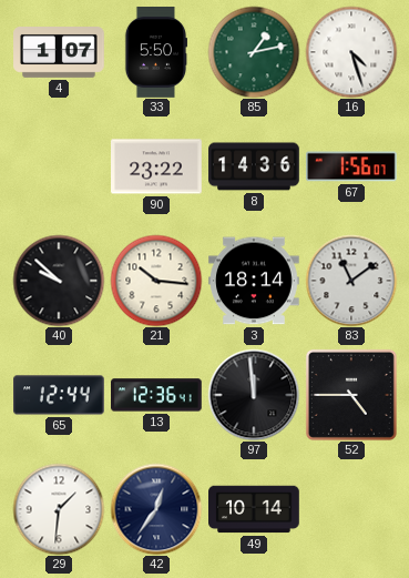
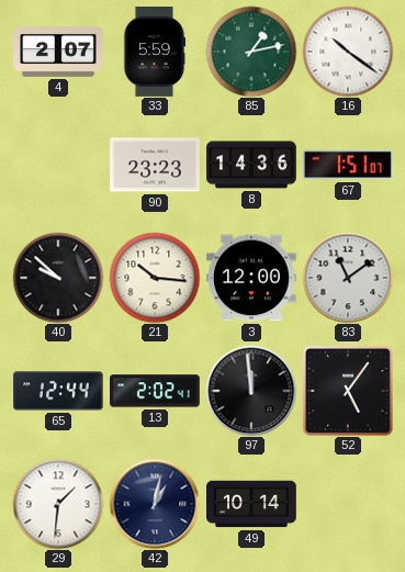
4: 1:07 -> 2:07
33: 5:50 -> 5:59
16: 4:27 -> 10:21
90: 23:22 -> 23:23
67: 1:56 -> 1:51
3: 18:14 -> 12:00
13: 12:36 -> 2:02
52: 4:45 -> 5:06
42: 12:36 -> 1:02
